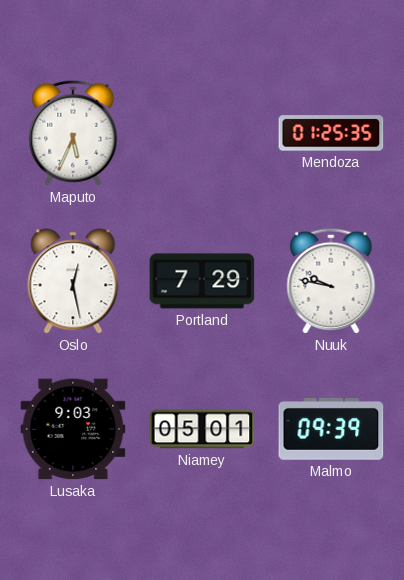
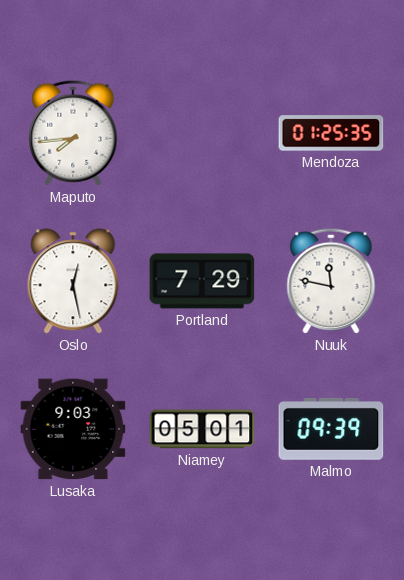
Maputo: 5:34 -> 7:44
Nuuk: 9:47 -> 11:47
